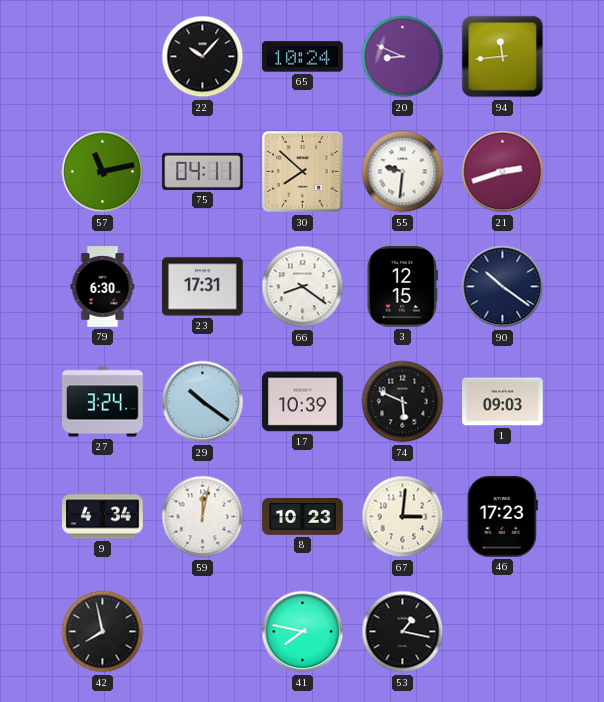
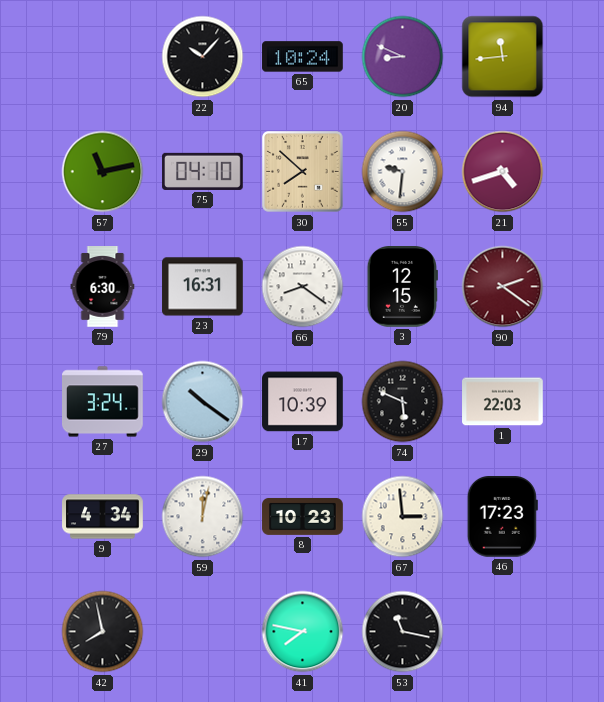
75: 04:11 -> 04:10
21: 2:42 -> 4:42
23: 17:31 -> 16:31
90: 10:21 -> 2:21
90 dial: navy -> burgundy
1: 09:03 -> 22:03
67: 3:01 -> 2:59
53: 1:17 -> 11:17
